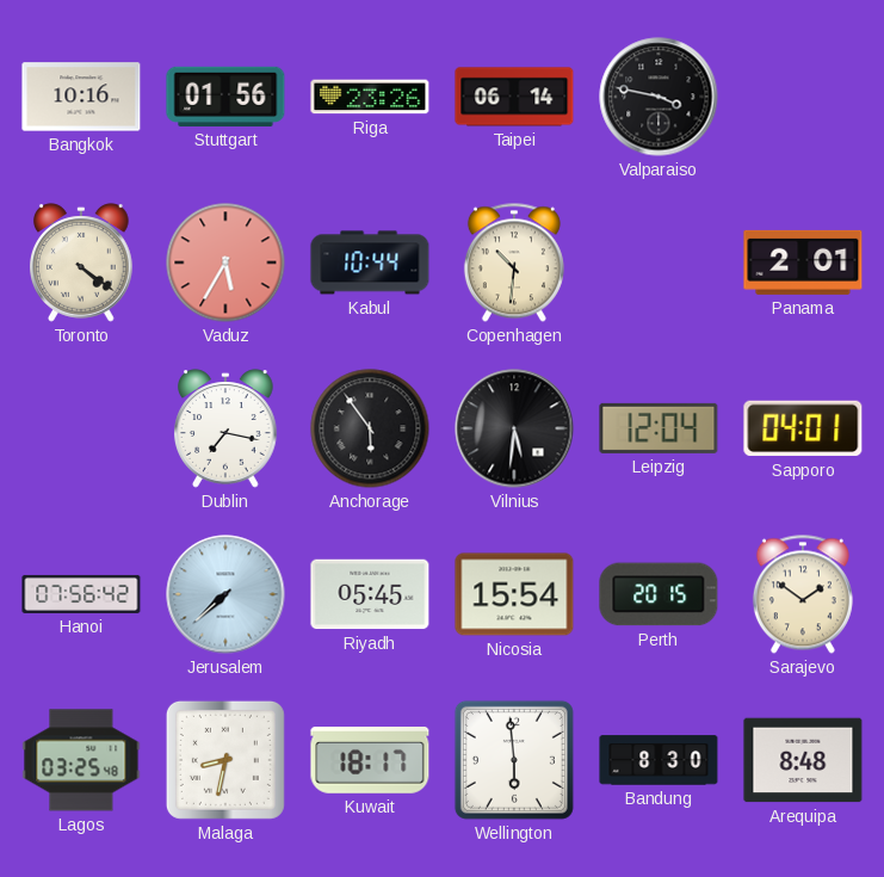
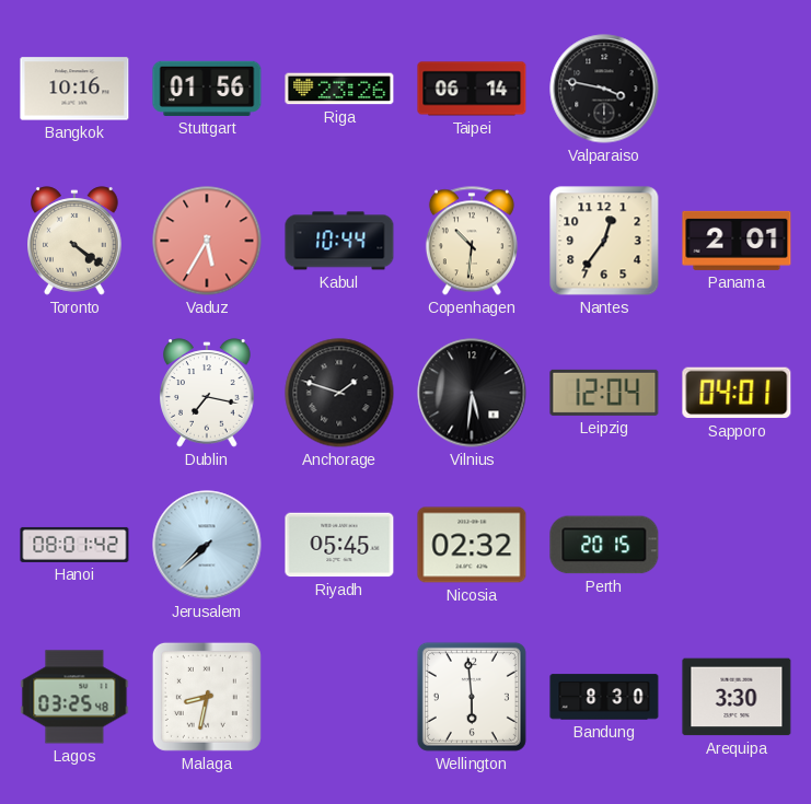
Nantes: none -> 12:36
Anchorage: 5:54 -> 1:48
Hanoi: 07:56 -> 08:01
Nicosia: 15:54 -> 02:32
Sarajevo: 1:51 -> none
Kuwait: 18:17 -> none
Arequipa: 8:48 -> 3:30
